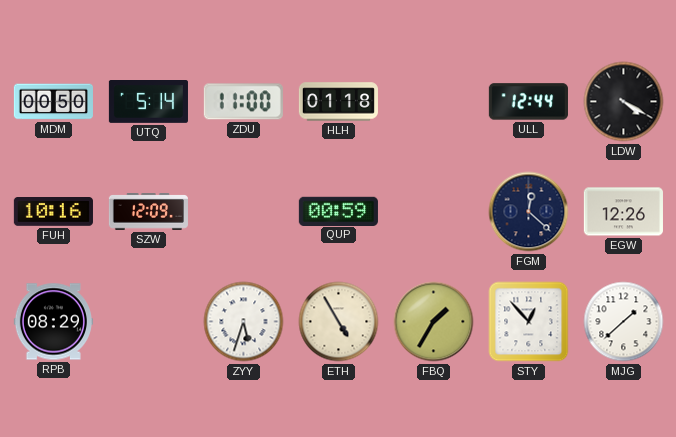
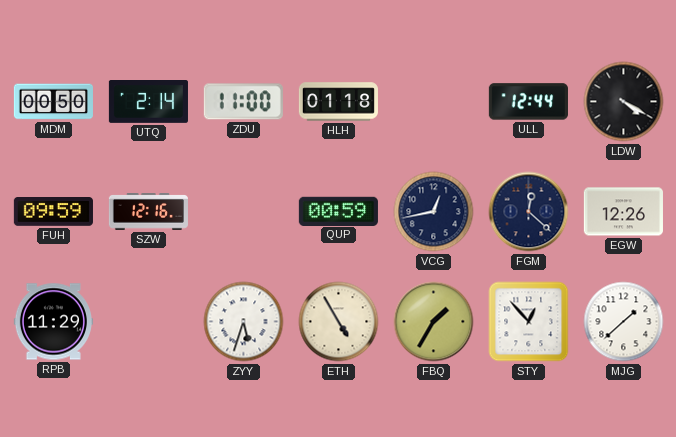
UTQ: 5:14 -> 2:14
FUH: 10:16 -> 09:59
SZW: 12:09 -> 12:16
VCG: none -> 12:43
RPB: 08:29 -> 11:29
